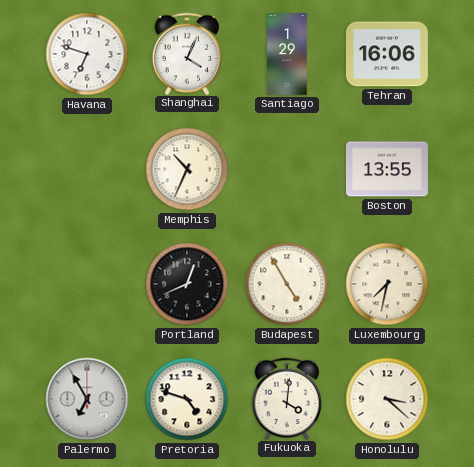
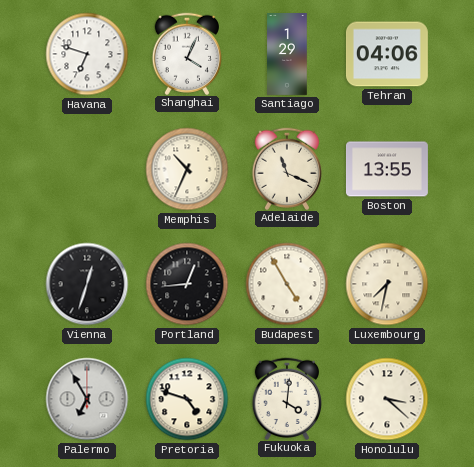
Tehran: 16:06 -> 04:06
Adelaide: none -> 11:19
Vienna: none -> 12:33
Portland: 12:41 -> 12:44
